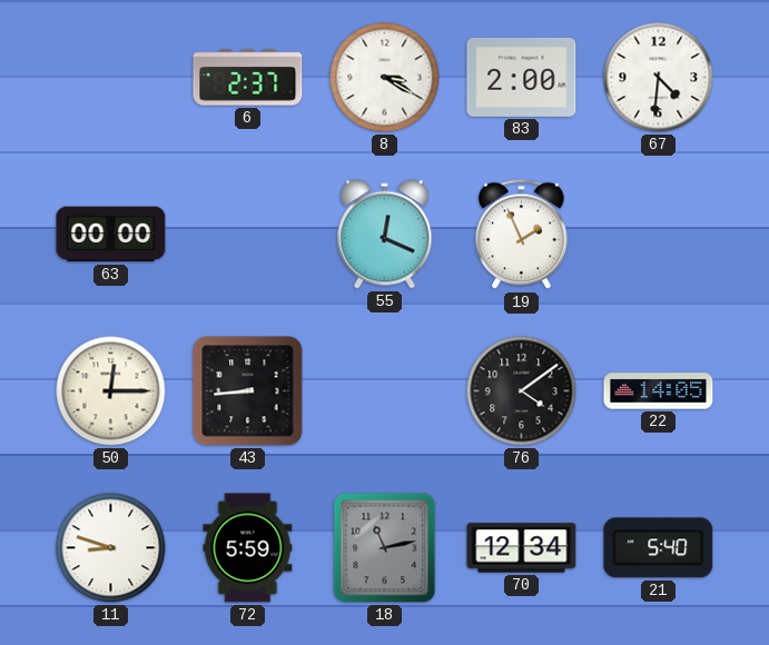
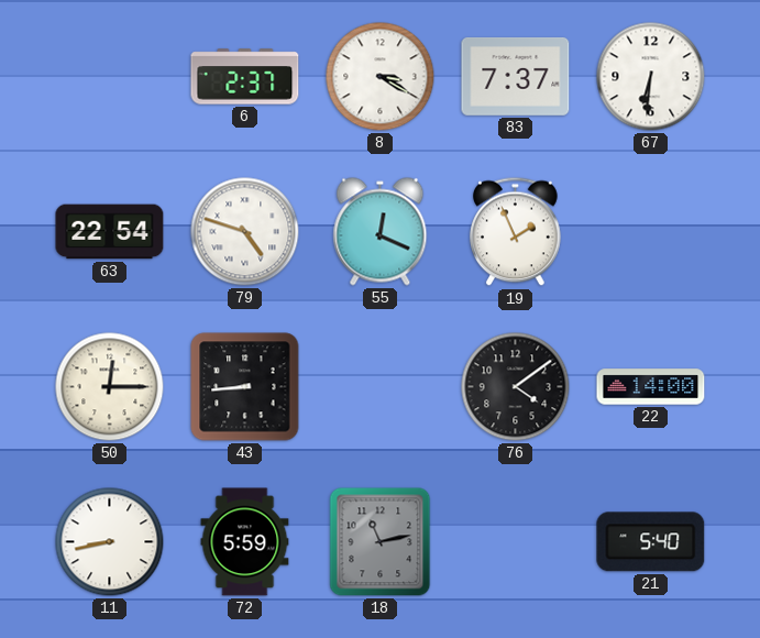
83: 2:00 -> 7:37
67: 4:31 -> 6:31
63: 00:00 -> 22:54
79: none -> 4:48
22: 14:05 -> 14:00
11: 8:48 -> 8:43
70: 12:34 -> none
